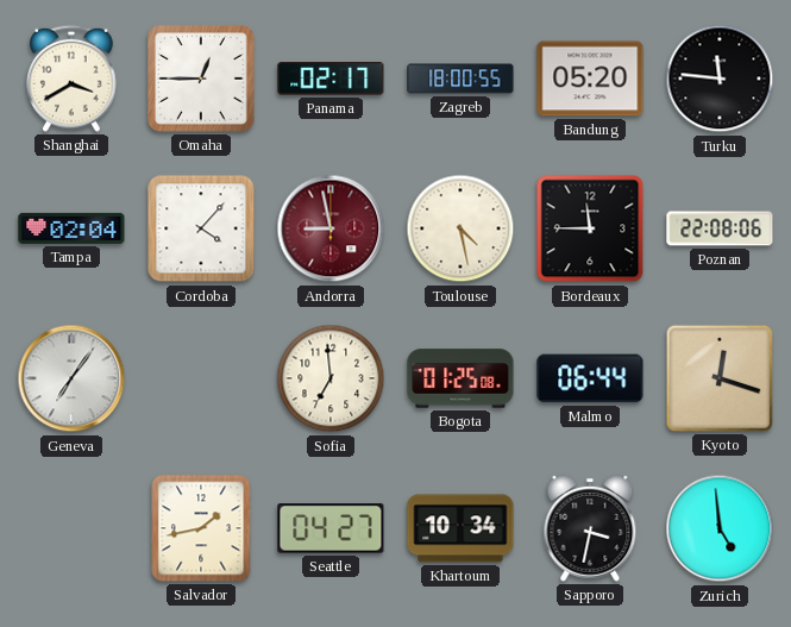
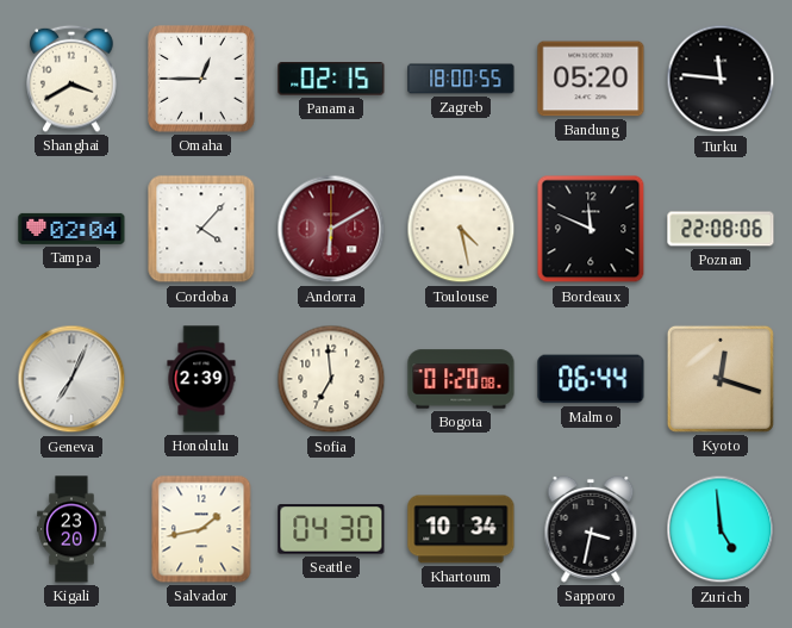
Panama: 02:17 -> 02:15
Andorra: 8:58 -> 6:10
Bordeaux: 11:45 -> 11:49
Geneva: 7:06 -> 7:04
Honolulu: none -> 2:39
Bogota: 01:25 -> 01:20
Kigali: none -> 23:20
Seattle: 04:27 -> 04:30
